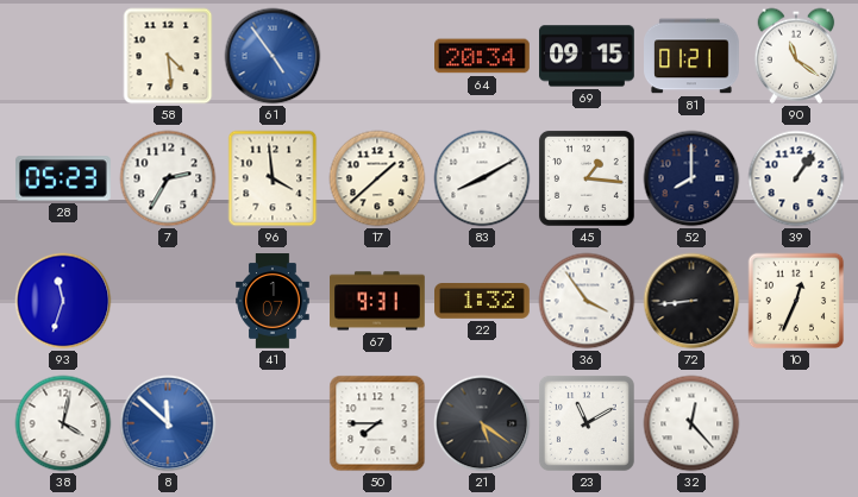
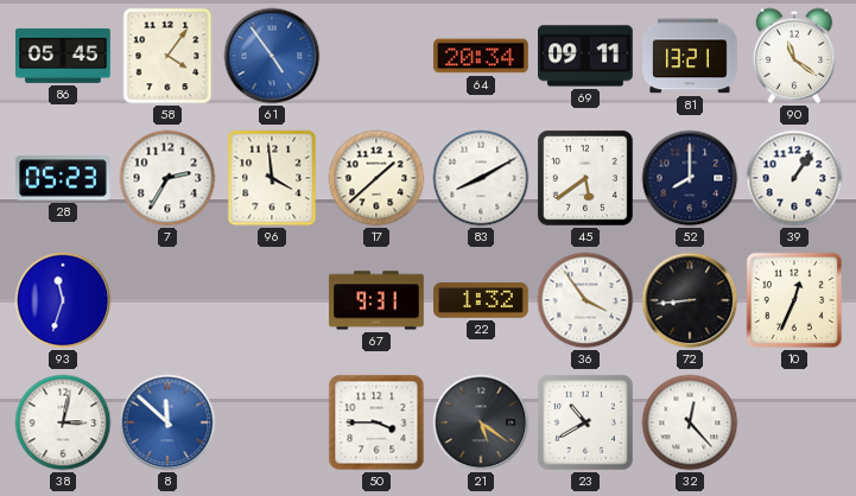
86: none -> 05:45
58: 4:29 -> 4:06
69: 09:15 -> 09:11
81: 01:21 -> 13:21
45: 1:16 -> 5:39
41: 1:07 -> none
38: 4:02 -> 3:02
50: 7:45 -> 3:45
23: 11:10 -> 10:40
